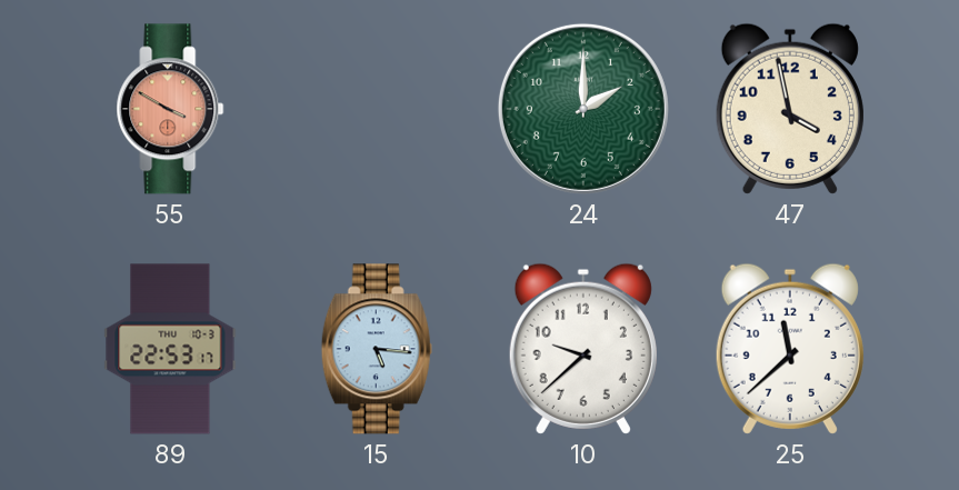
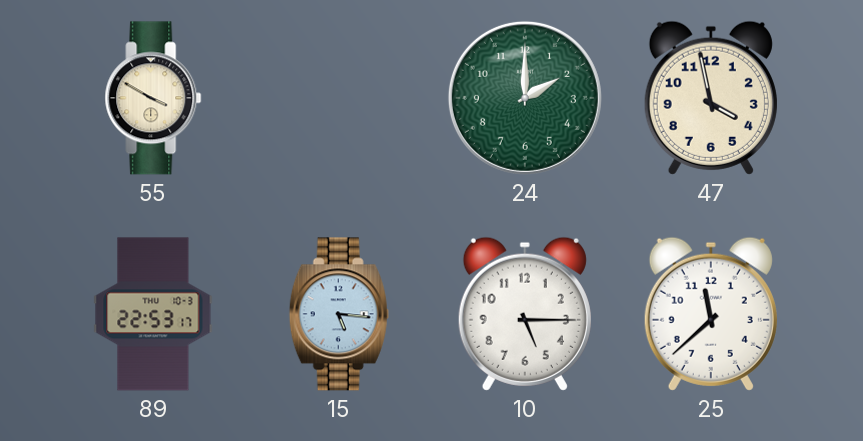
55 dial: salmon -> cream
10: 9:38 -> 5:15
